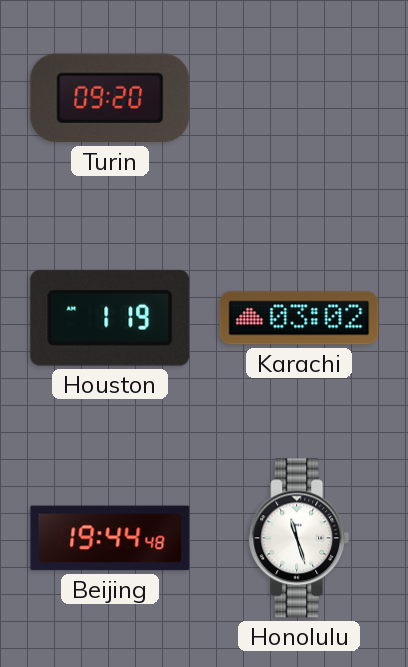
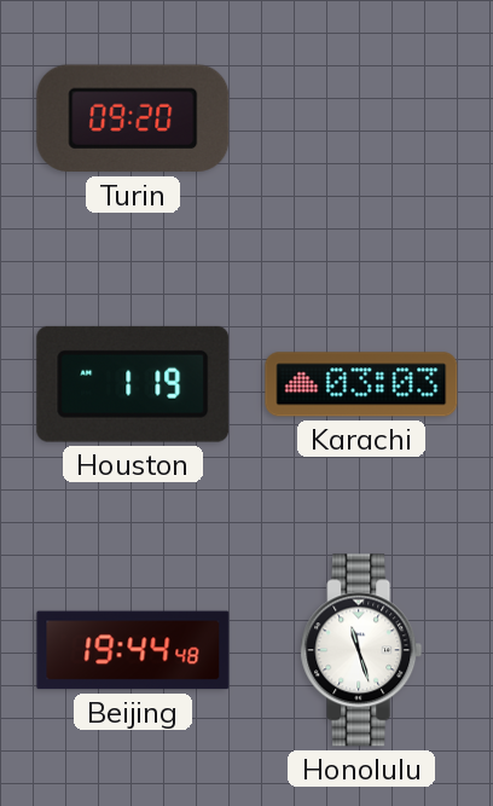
Karachi: 03:02 -> 03:03
